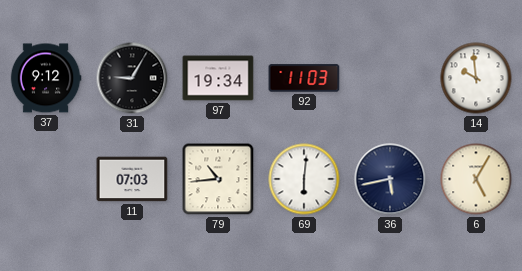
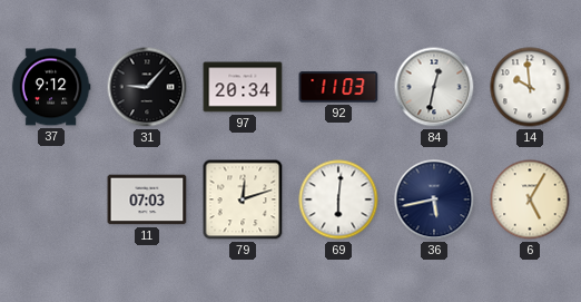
31: 9:05 -> 9:07
97: 19:34 -> 20:34
84: none -> 12:32
79: 10:44 -> 12:12
